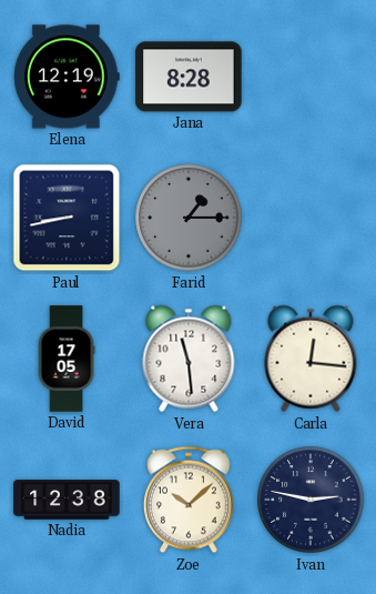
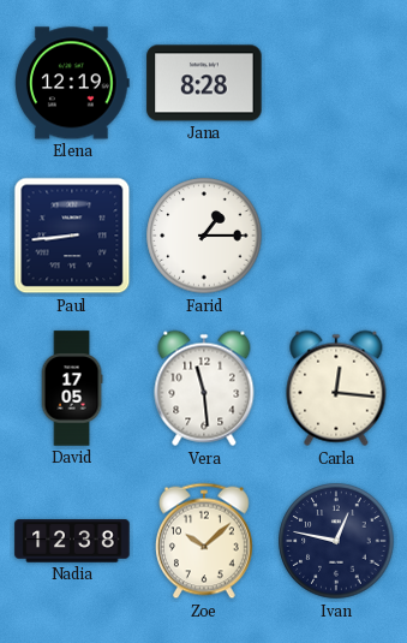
Paul: 8:43 -> 8:44
Farid dial: grey -> white
Ivan: 2:47 -> 12:47
